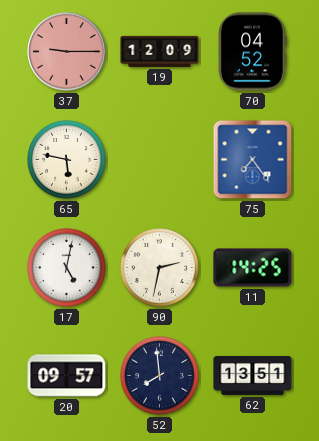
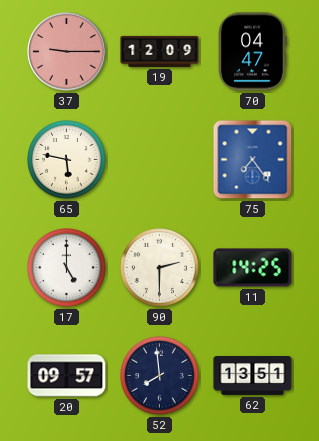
70: 04:52 -> 04:47
17: 5:02 -> 5:00
90: 2:32 -> 2:30
